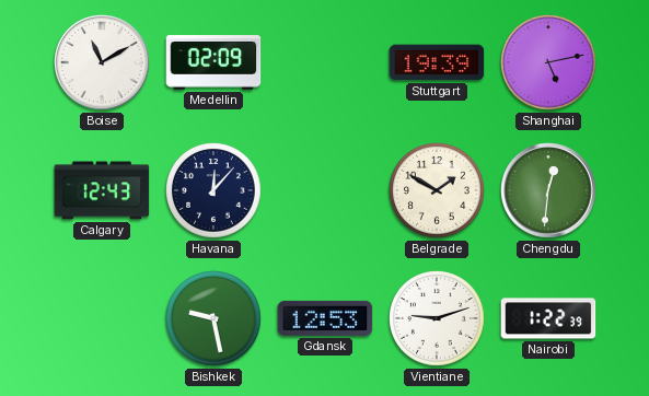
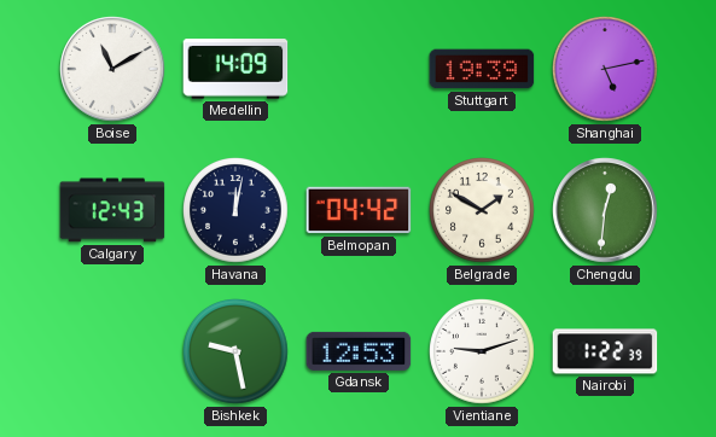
Medellin: 02:09 -> 14:09
Havana: 12:07 -> 12:02
Belmopan: none -> 04:42
